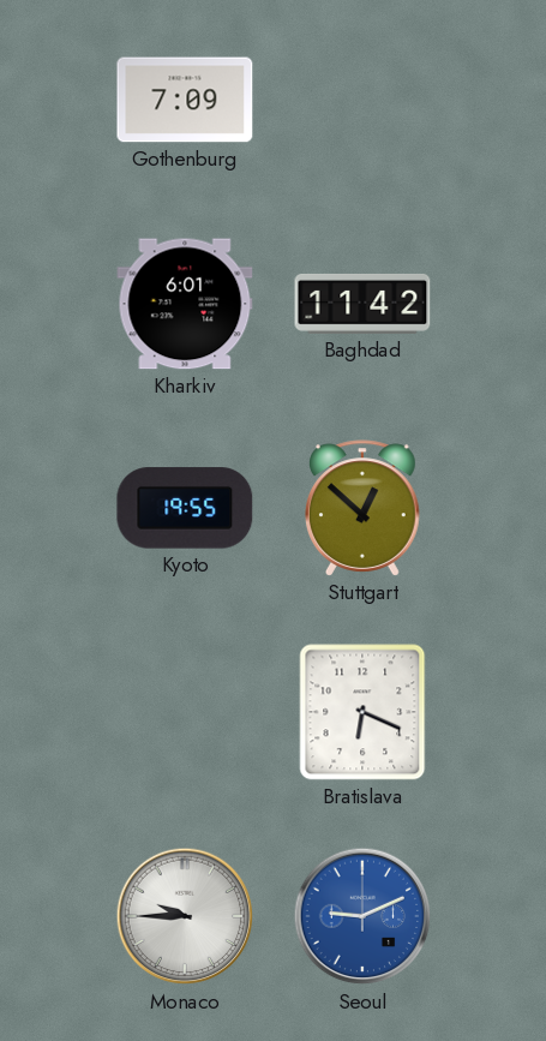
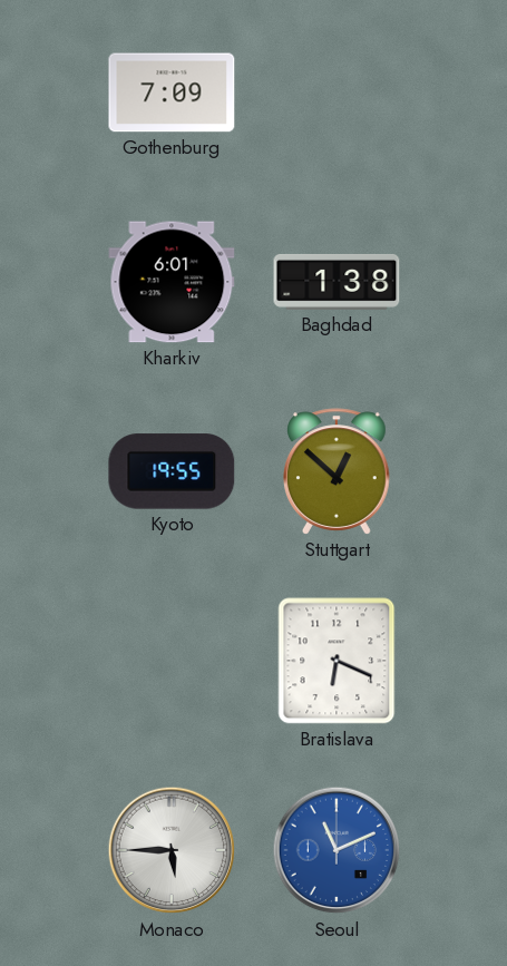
Baghdad: 11:42 -> 1:38
Monaco: 9:45 -> 5:45
Seoul: 9:11 -> 11:11
